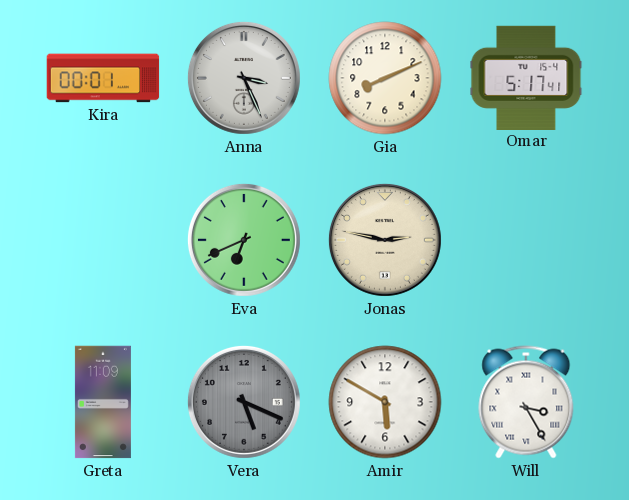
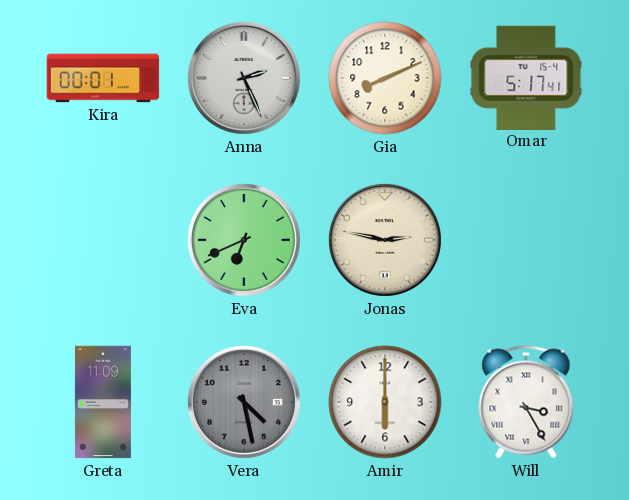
Anna: 3:26 -> 2:26
Vera: 5:19 -> 4:28
Amir: 5:50 -> 6:00
